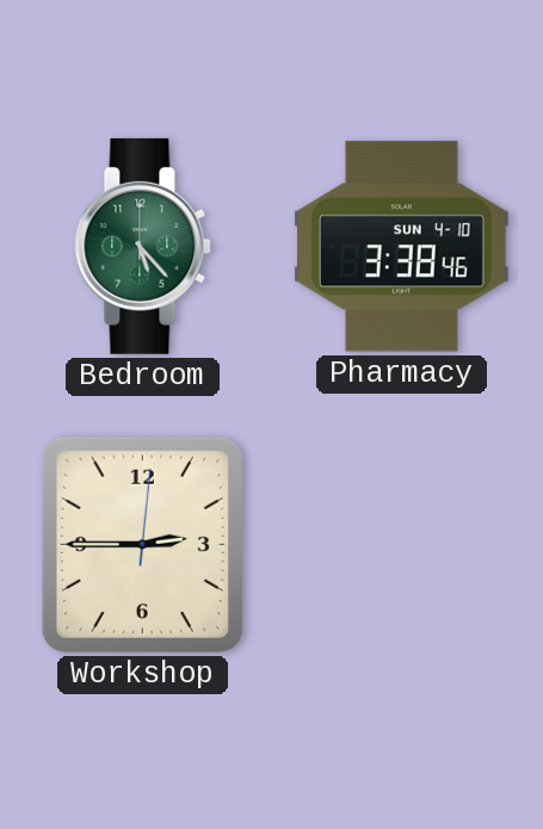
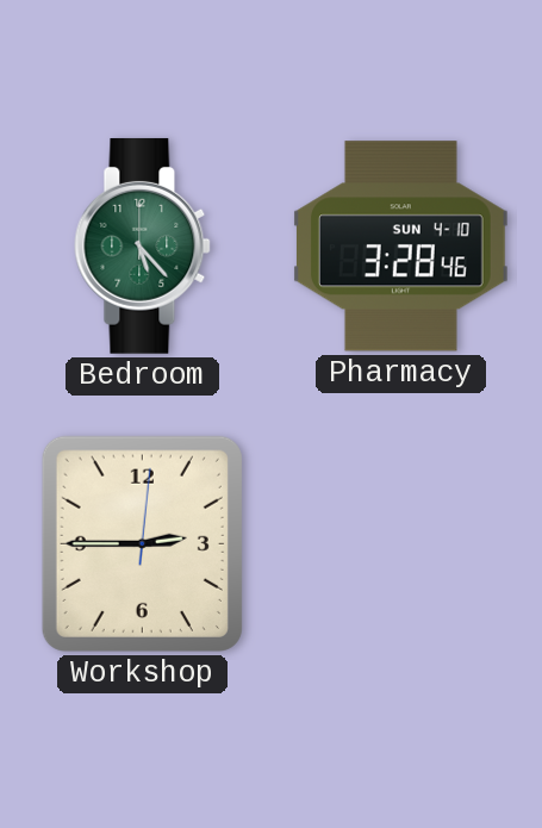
Pharmacy: 3:38 -> 3:28
